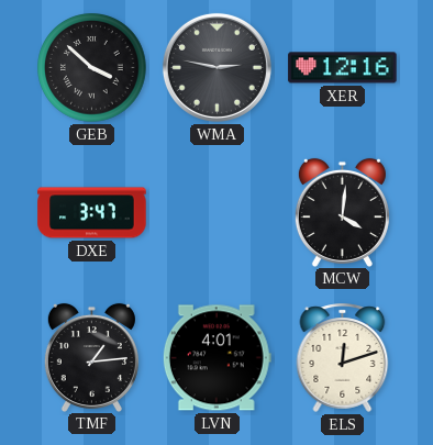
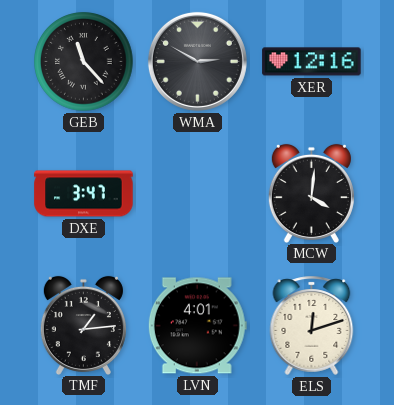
GEB: 3:52 -> 11:23
WMA: 2:47 -> 2:50
